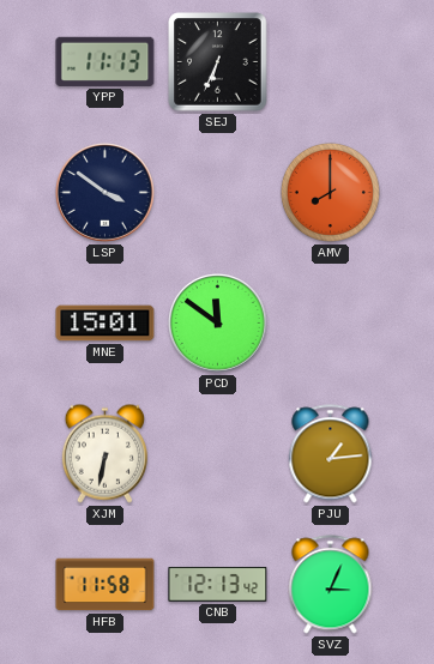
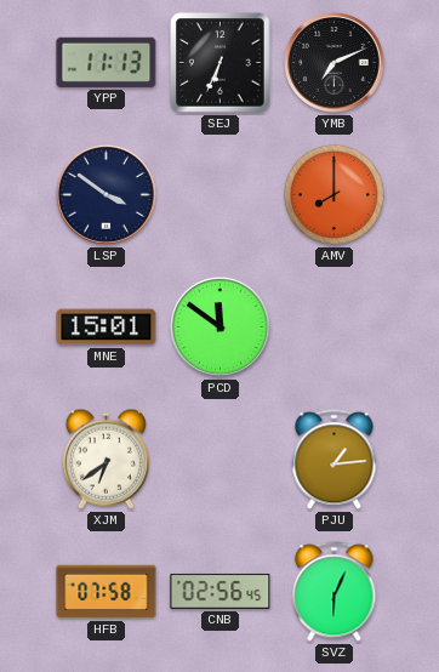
YMB: none -> 7:11
XJM: 6:32 -> 6:39
HFB: 11:58 -> 07:58
CNB: 12:13 -> 02:56
SVZ: 3:04 -> 6:04
